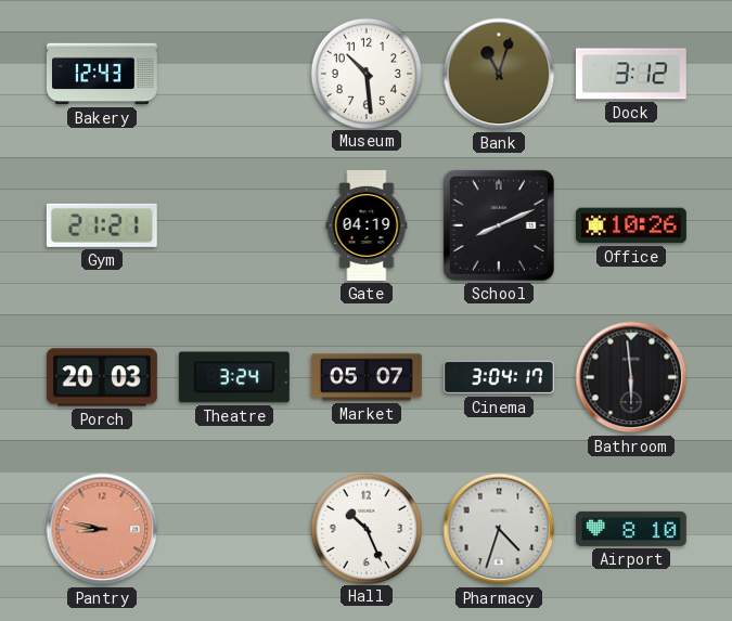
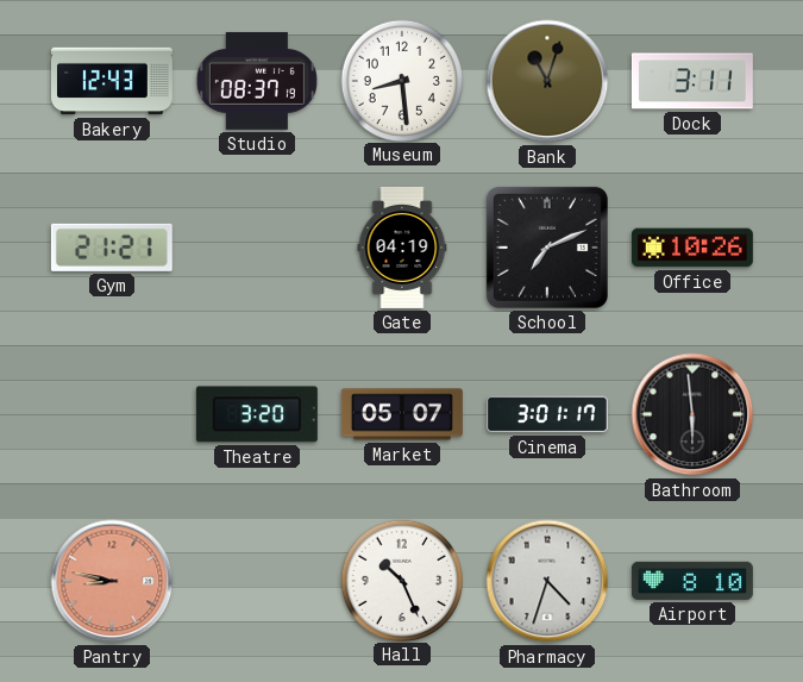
Studio: none -> 08:37
Museum: 10:29 -> 8:29
Dock: 3:12 -> 3:11
School: 8:11 -> 7:11
Porch: 20:03 -> none
Theatre: 3:24 -> 3:20
Cinema: 3:04 -> 3:01
